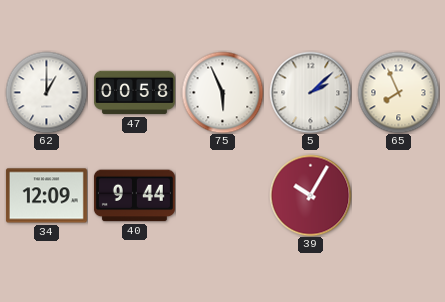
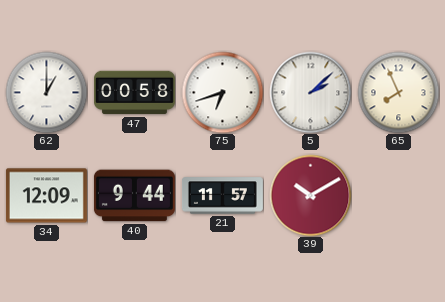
75: 5:56 -> 6:42
21: none -> 11:57
39: 10:05 -> 10:10
